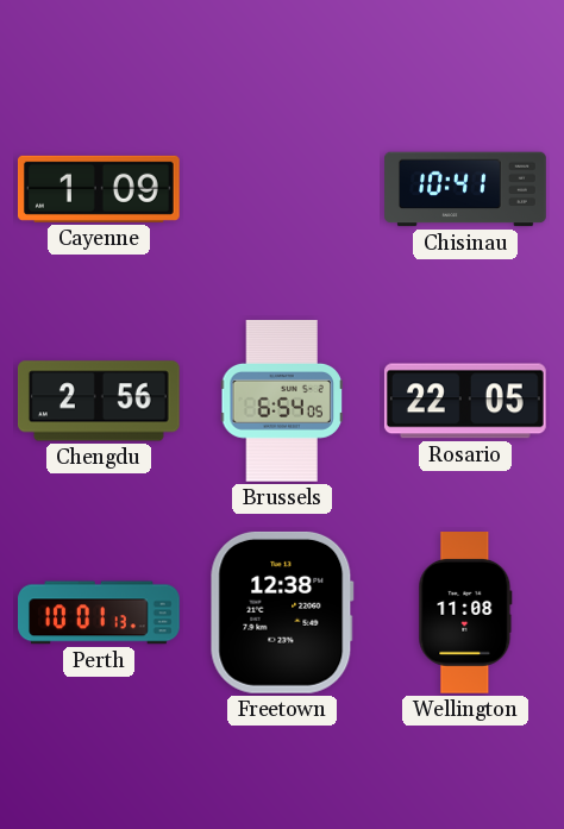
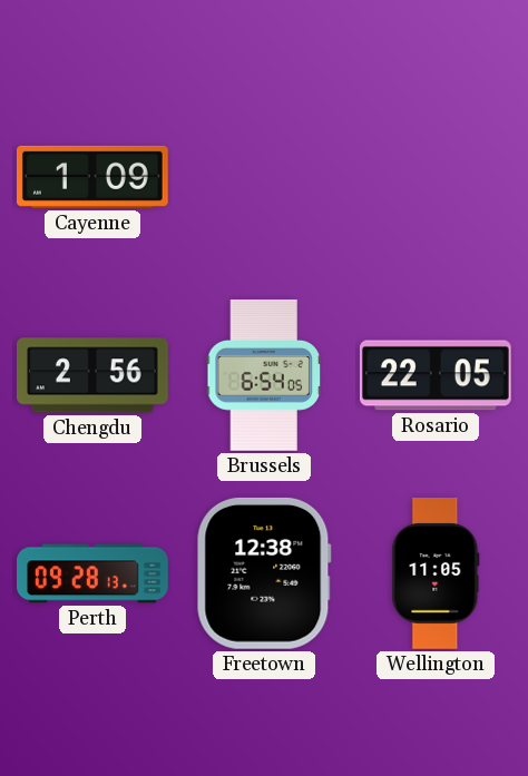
Chisinau: 10:41 -> none
Perth: 10:01 -> 09:28
Wellington: 11:08 -> 11:05
